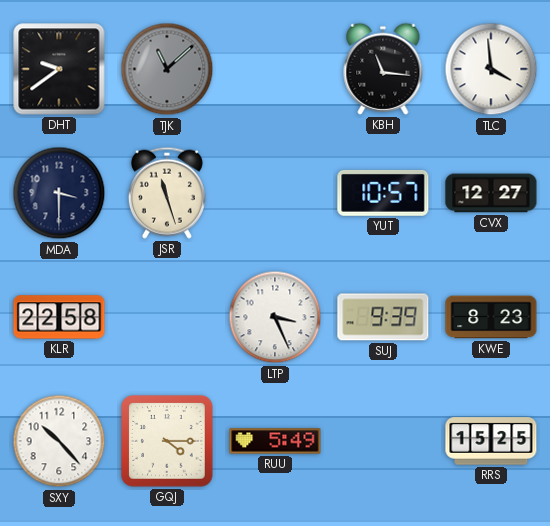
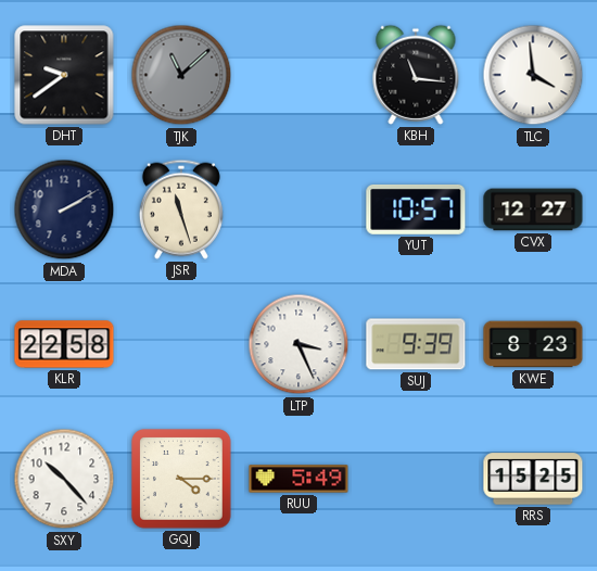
MDA: 3:30 -> 2:10
